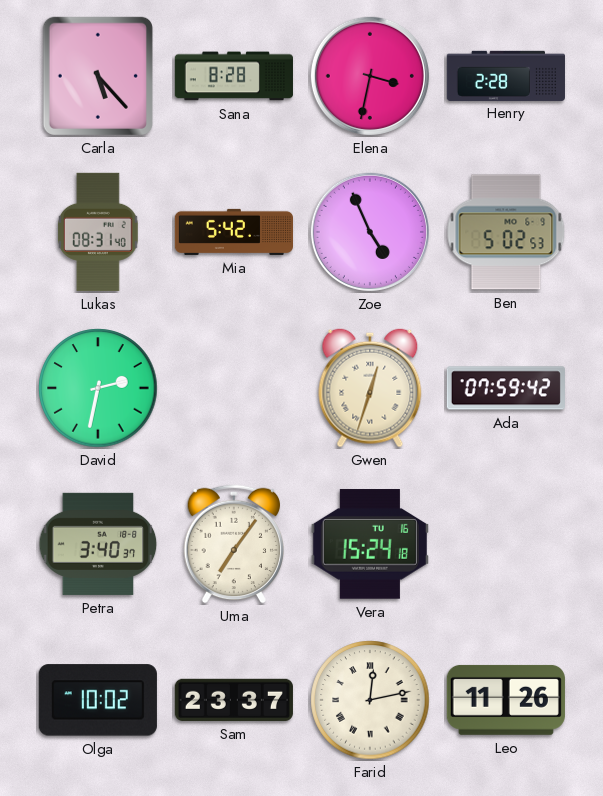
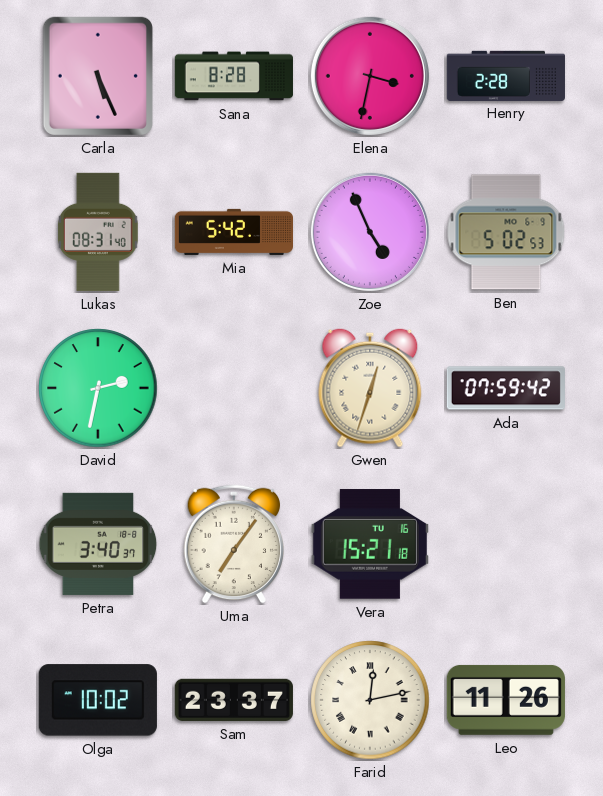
Carla: 5:23 -> 5:26
Vera: 15:24 -> 15:21
